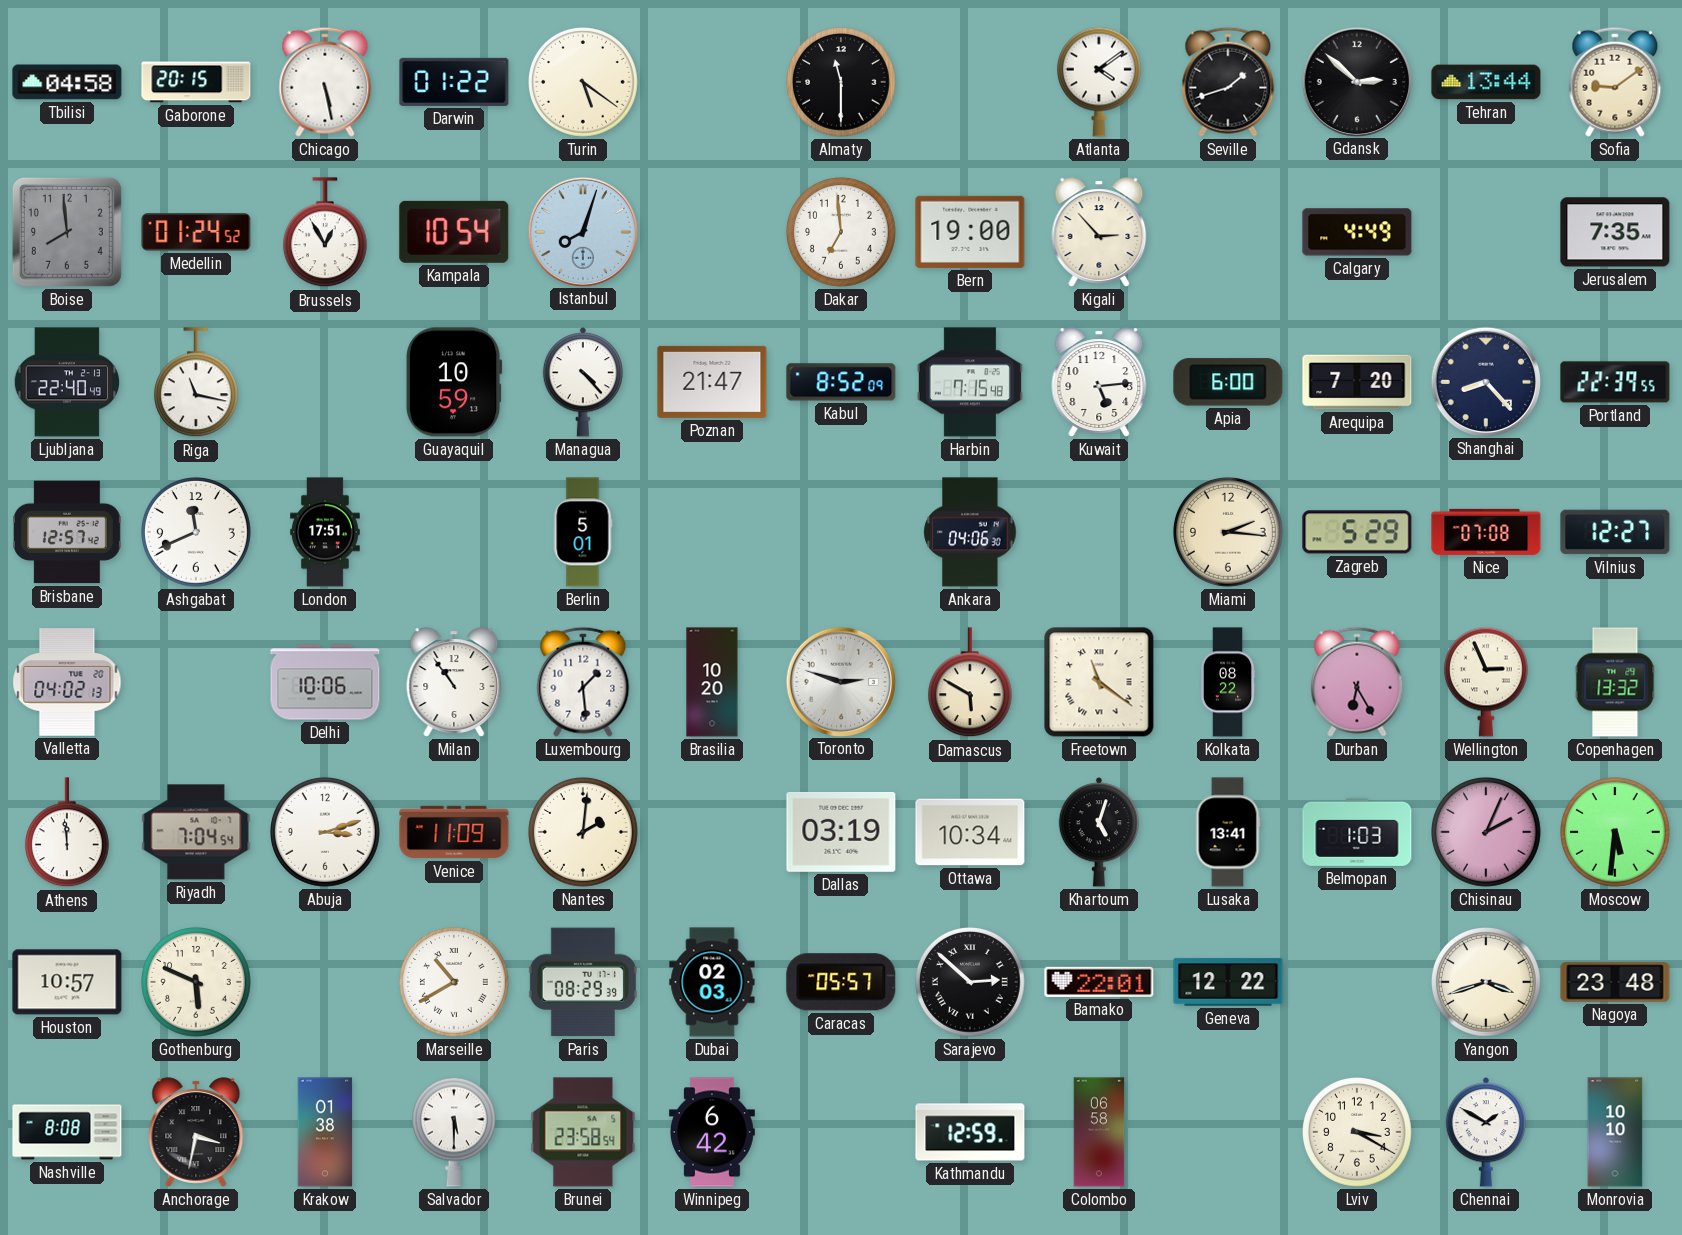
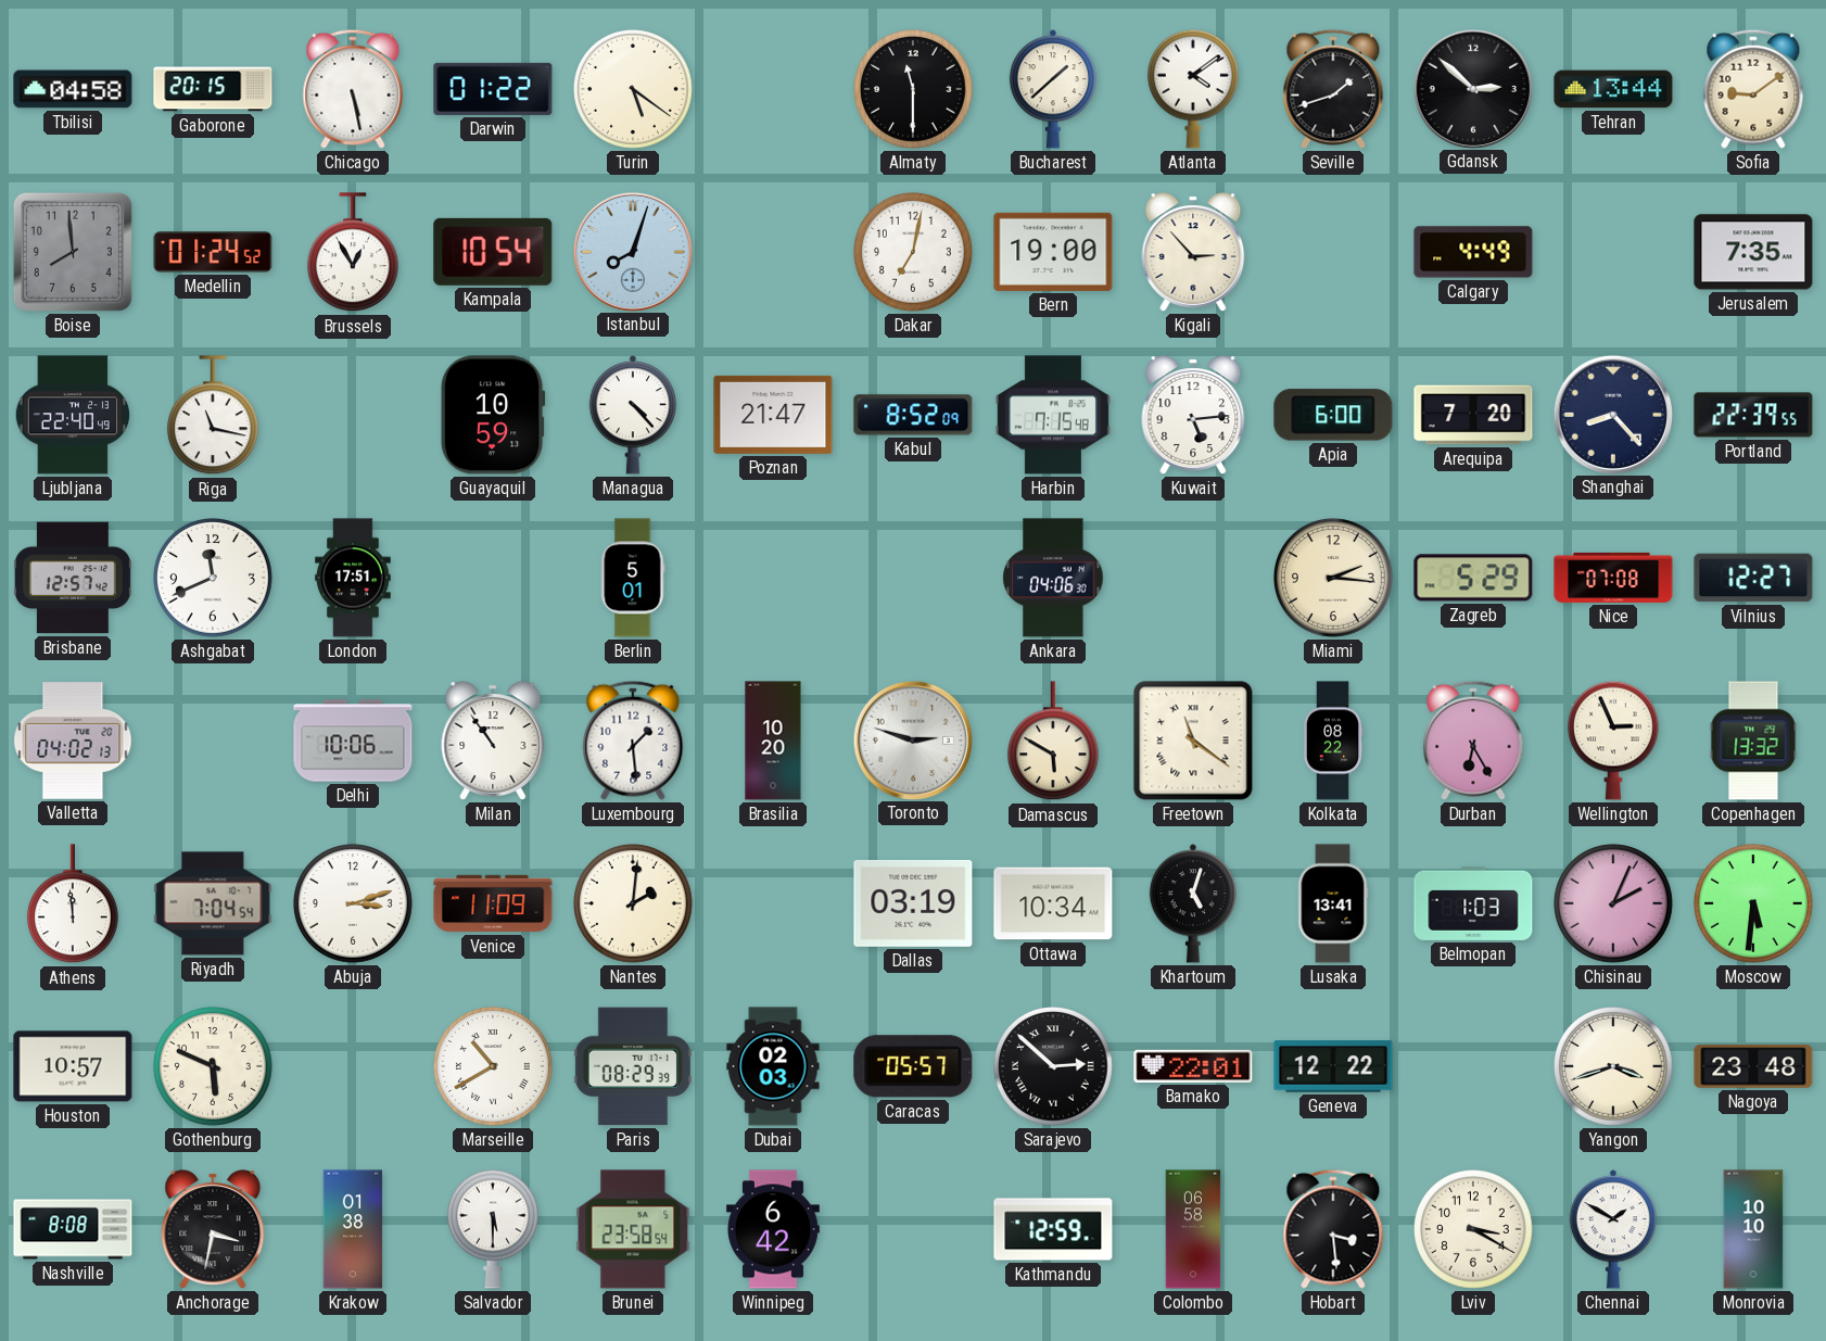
Bucharest: none -> 1:38
Dakar: 6:59 -> 7:02
Hobart: none -> 3:29
